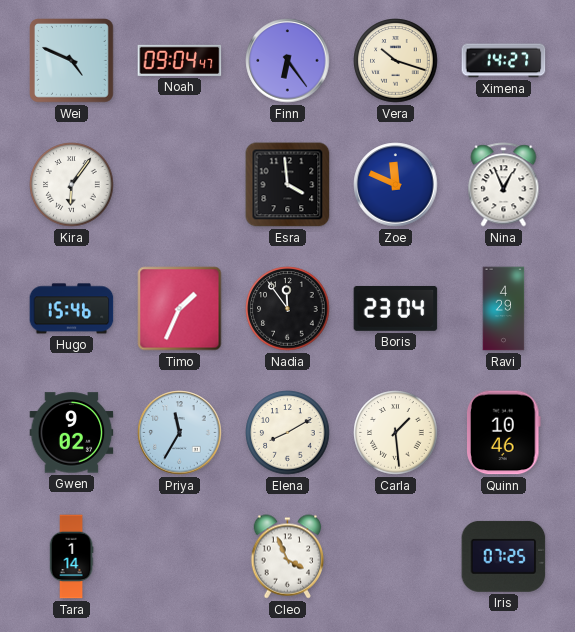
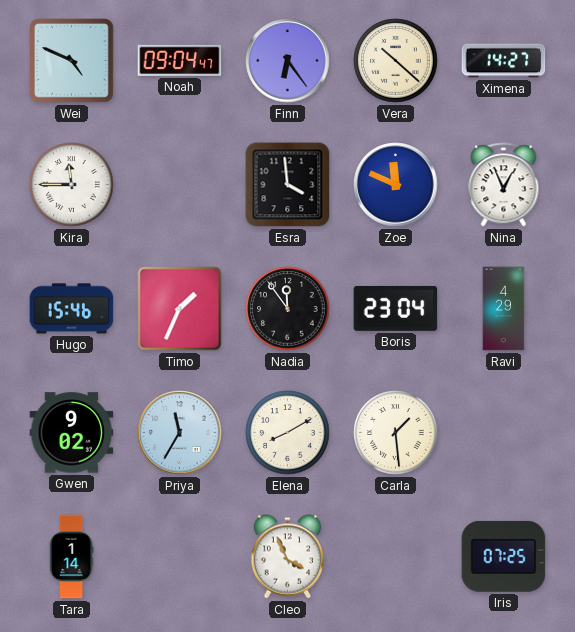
Vera: 10:18 -> 10:22
Kira: 6:06 -> 11:45
Quinn: 10:46 -> none
